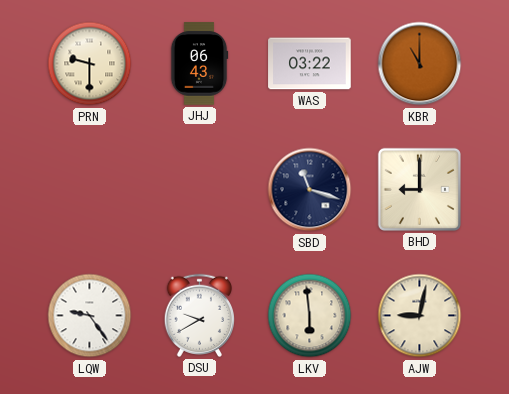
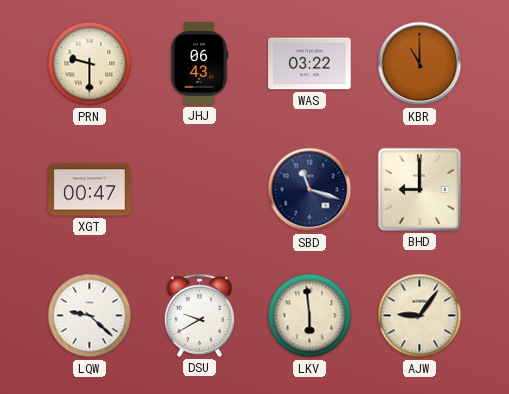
XGT: none -> 00:47
LQW: 9:24 -> 9:22
AJW: 9:02 -> 9:06
